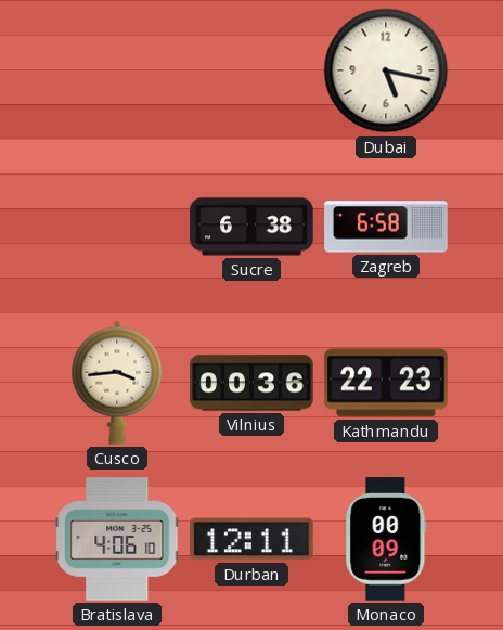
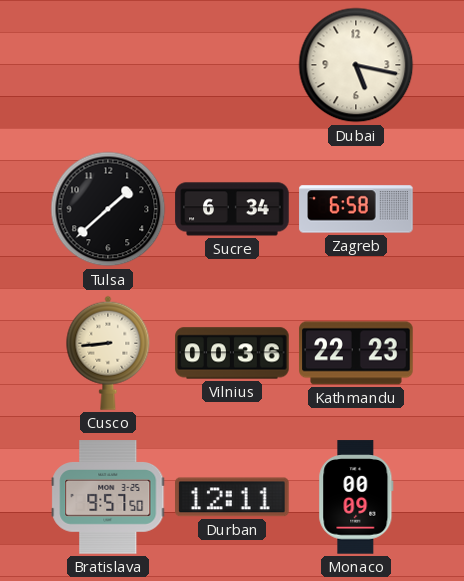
Tulsa: none -> 1:38
Sucre: 6:38 -> 6:34
Cusco: 3:44 -> 8:44
Bratislava: 4:06 -> 9:57
